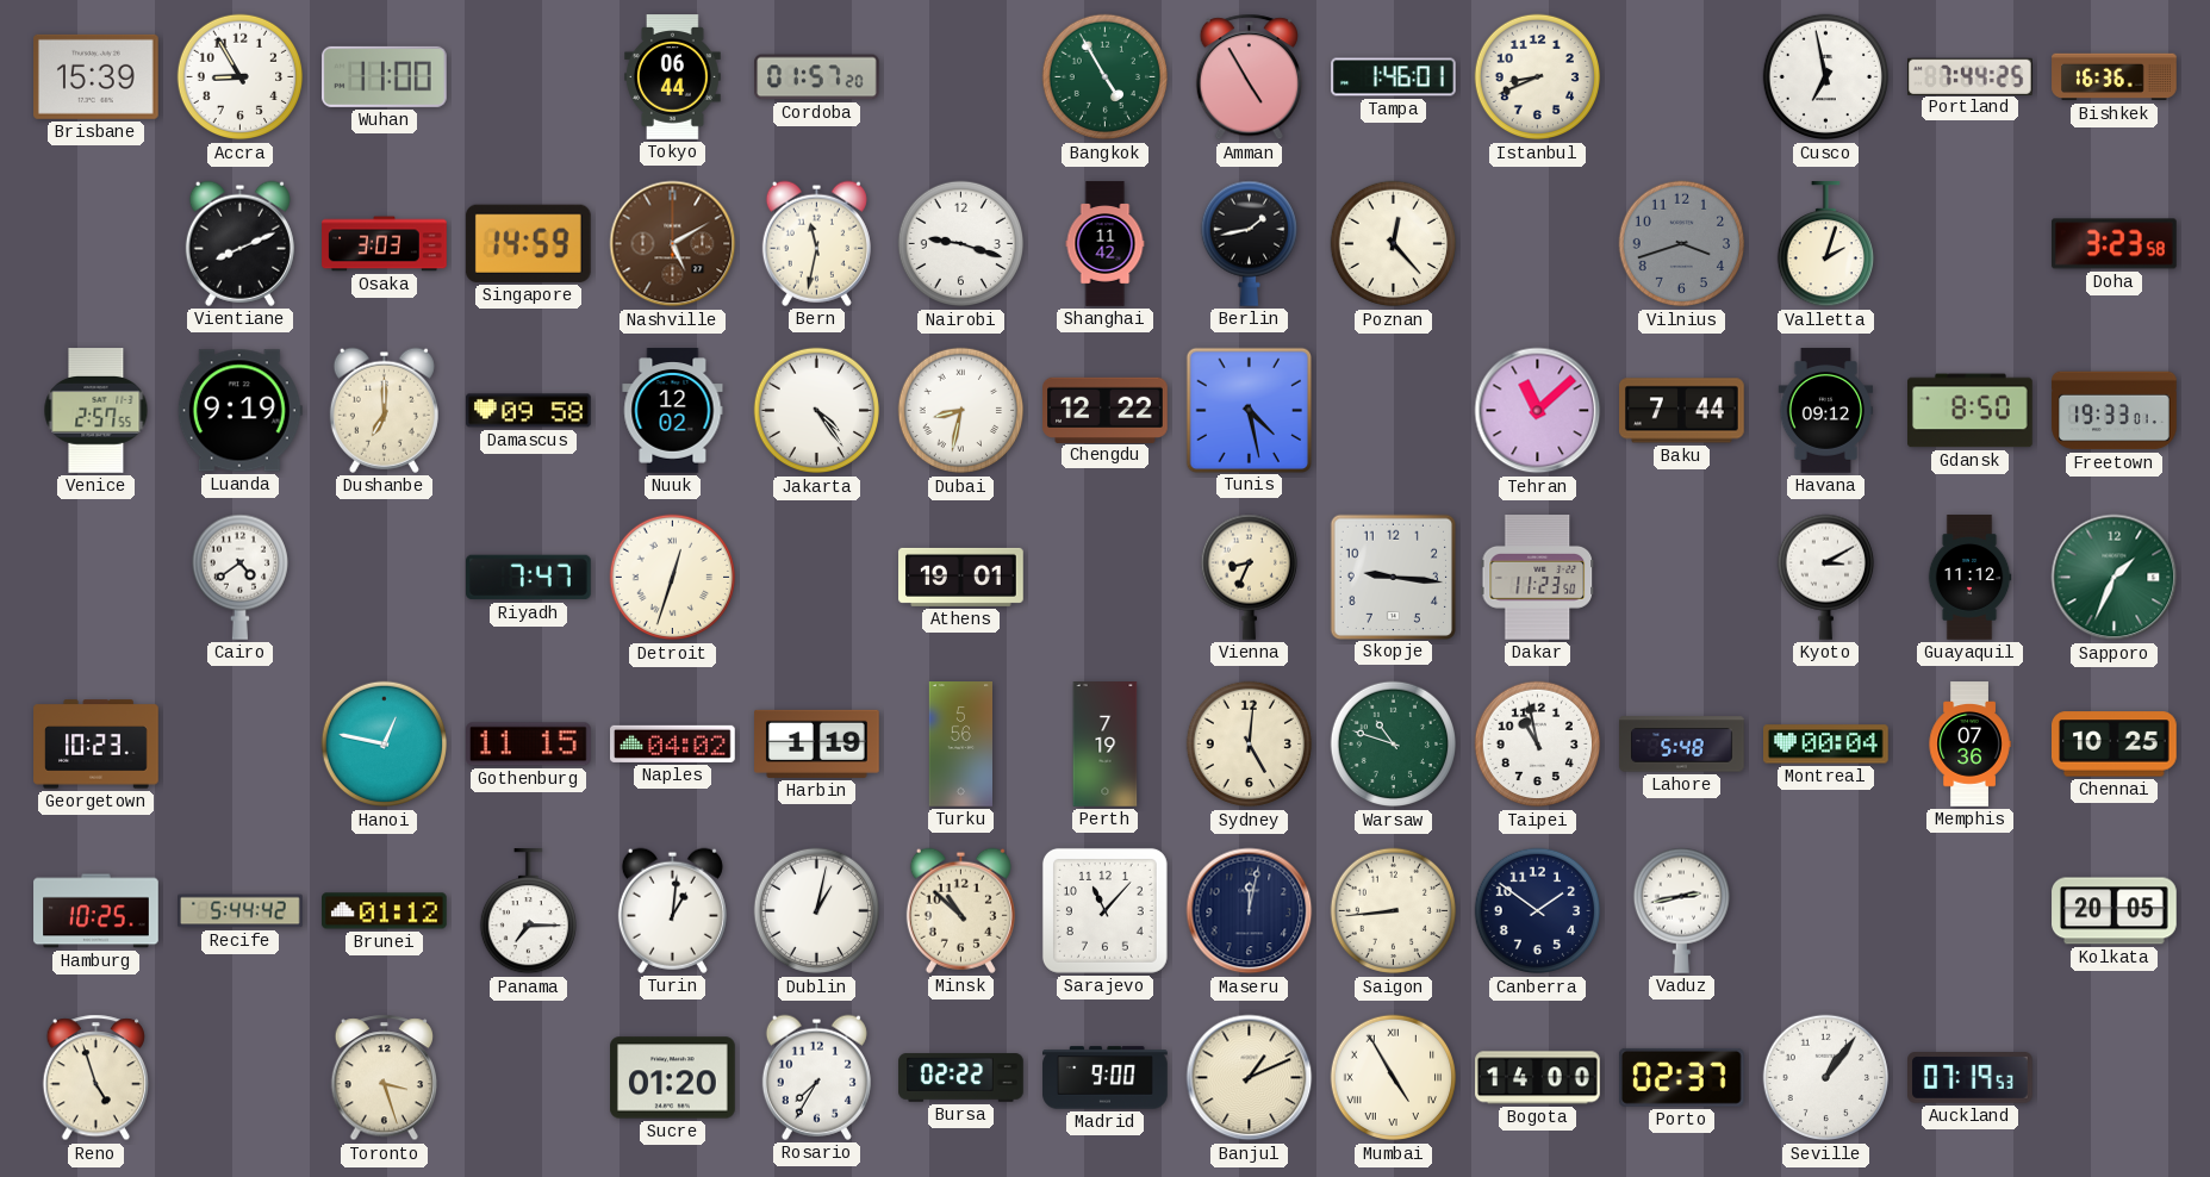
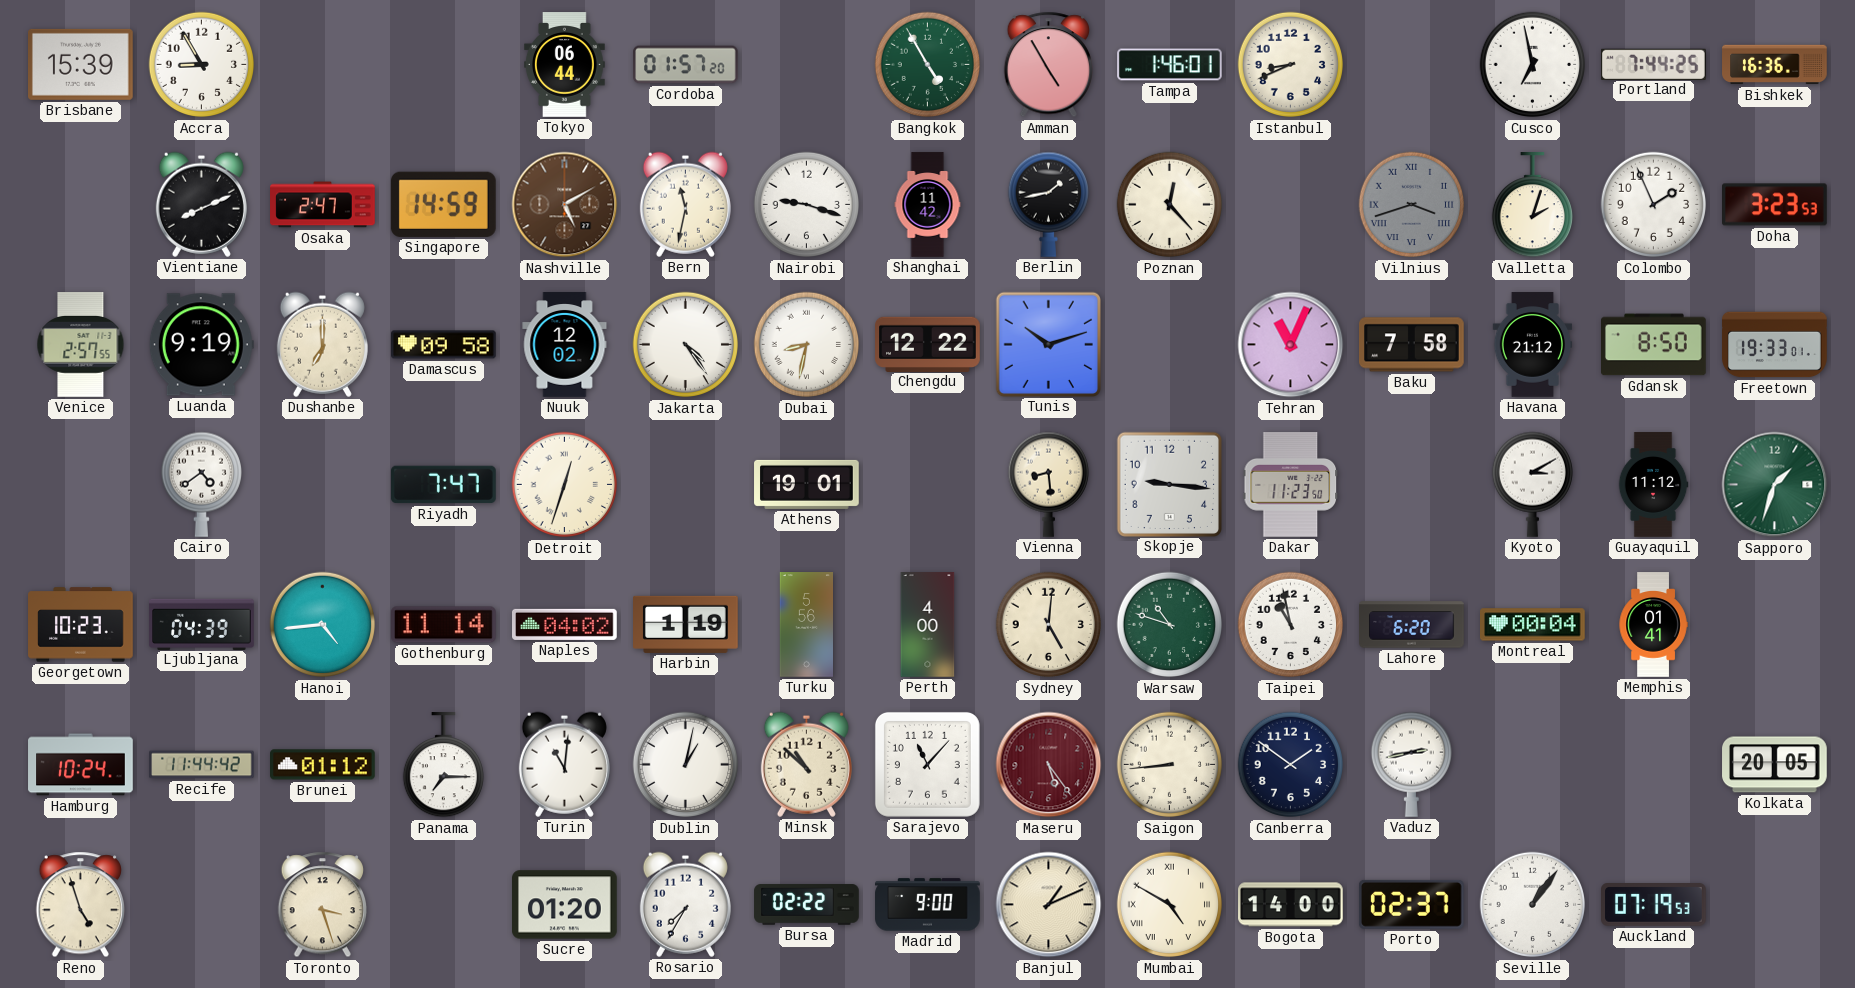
Wuhan: 11:00 -> none
Osaka: 3:03 -> 2:47
Vilnius numerals: Arabic -> Roman
Colombo: none -> 1:56
Doha: 3:23:58 -> 3:23:53
Tunis: 4:28 -> 10:12
Tehran: 11:08 -> 11:04
Baku: 7:44 -> 7:58
Havana: 09:12 -> 21:12
Vienna: 8:34 -> 8:29
Sapporo: 1:34 -> 1:33
Ljubljana: none -> 04:39
Hanoi: 12:47 -> 4:44
Gothenburg: 11:15 -> 11:14
Perth: 7:19 -> 4:00
Lahore: 5:48 -> 6:20
Memphis: 07:36 -> 01:41
Chennai: 10:25 -> none
Hamburg: 10:25 -> 10:24
Recife: 5:44 -> 11:44
Turin: 1:01 -> 11:01
Maseru: 12:02 -> 5:24
Maseru dial: navy -> burgundy
Mumbai: 4:55 -> 4:50
